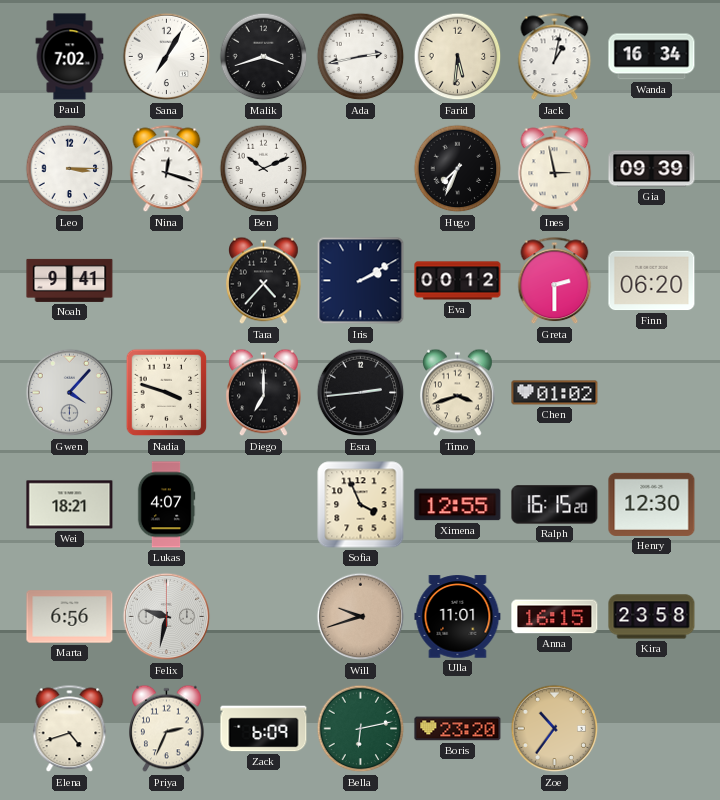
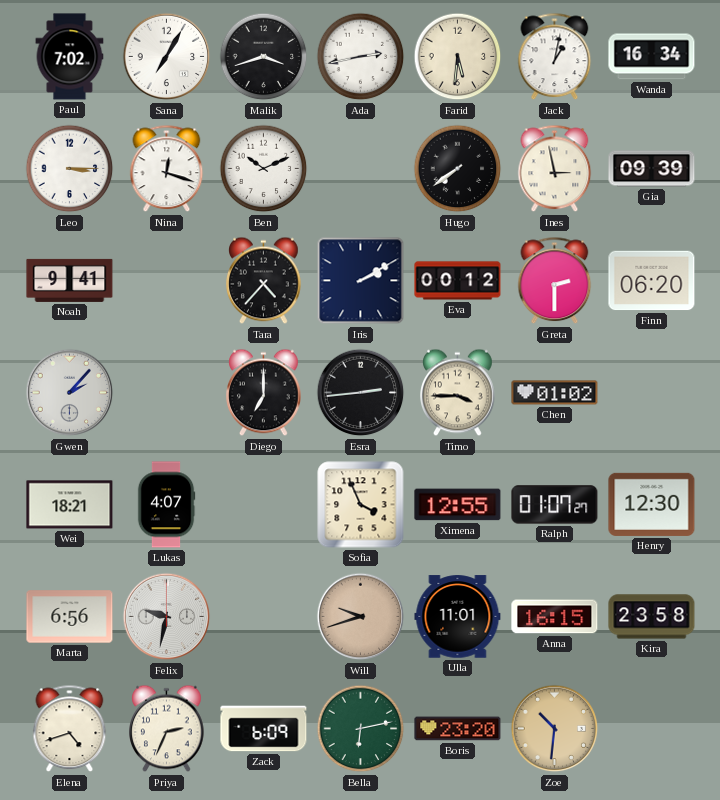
Hugo: 7:34 -> 7:39
Gwen: 4:07 -> 2:07
Nadia: 3:48 -> none
Timo: 3:42 -> 3:45
Ralph: 16:15 -> 01:07
Zoe: 10:36 -> 10:31
